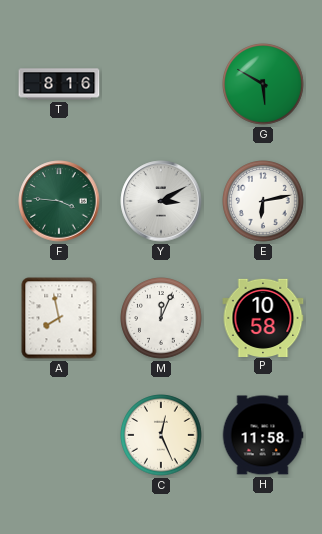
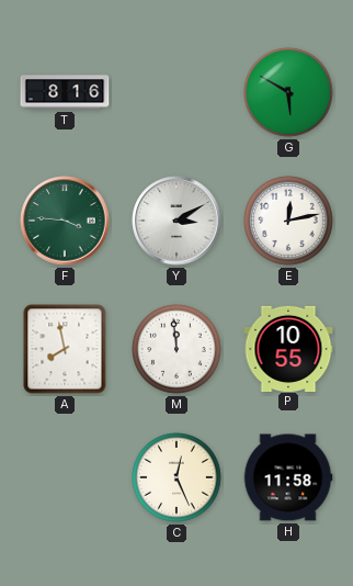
E: 6:13 -> 12:13
M: 12:04 -> 11:59
P: 10:58 -> 10:55
